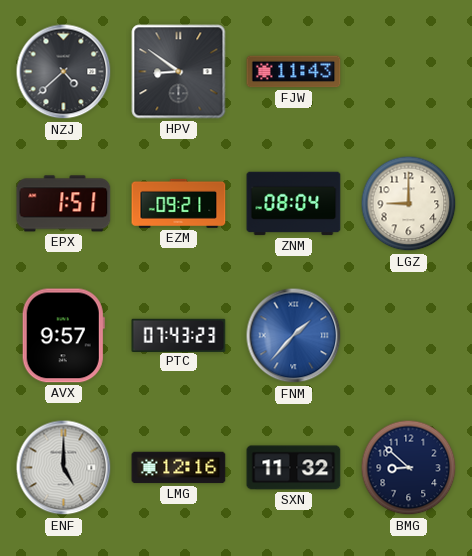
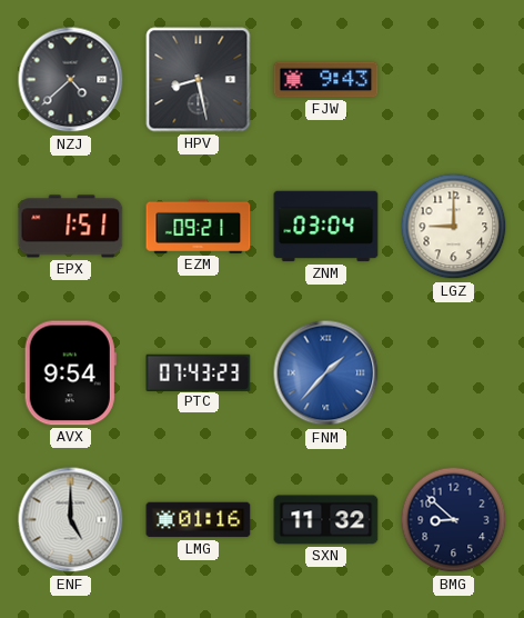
HPV: 8:51 -> 8:28
FJW: 11:43 -> 9:43
ZNM: 08:04 -> 03:04
AVX: 9:57 -> 9:54
LMG: 12:16 -> 01:16
